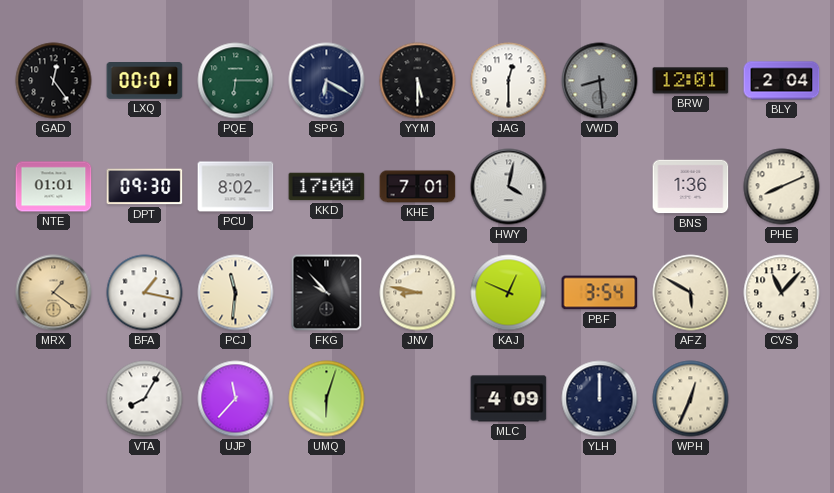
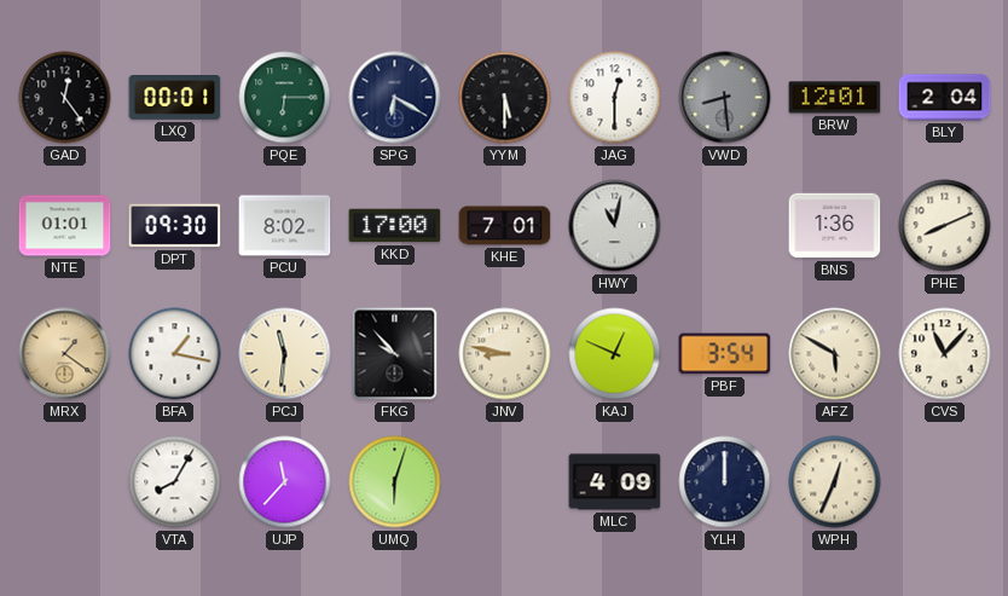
HWY: 4:02 -> 11:02
